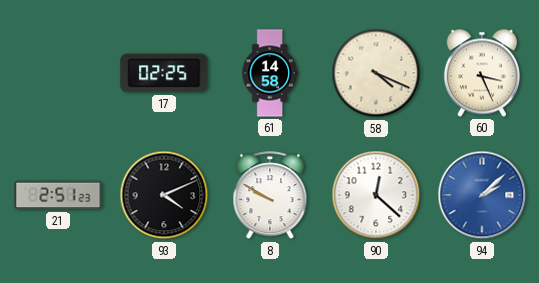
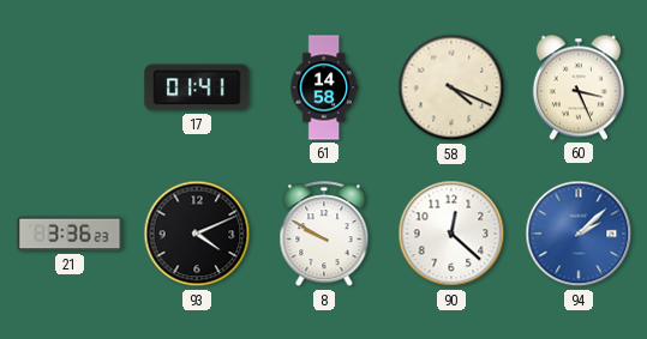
17: 02:25 -> 01:41
21: 2:51 -> 3:36
